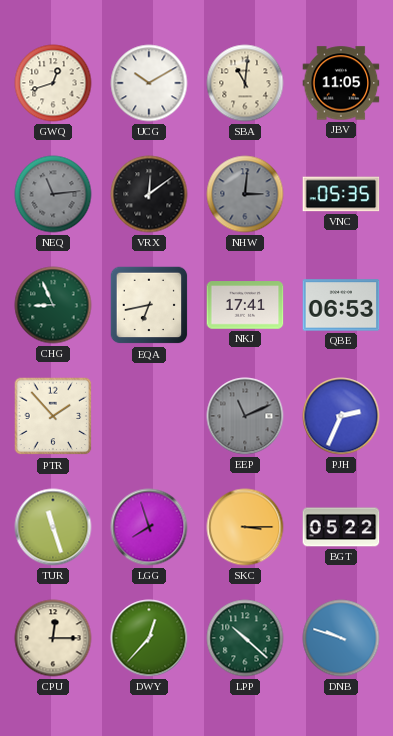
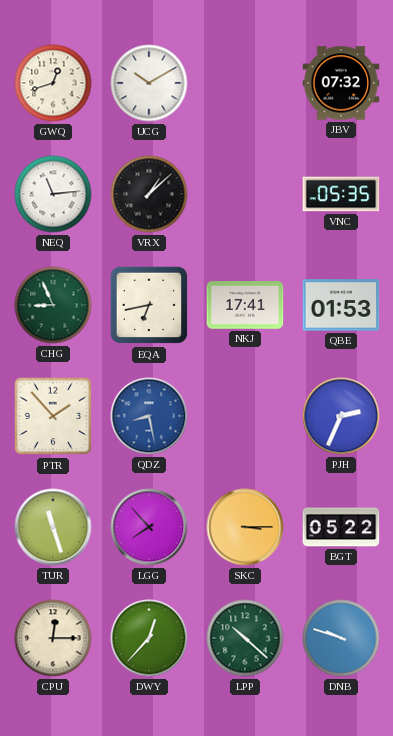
SBA: 11:01 -> none
JBV: 11:05 -> 07:32
NEQ dial: grey -> white
VRX: 12:09 -> 1:08
NHW: 3:01 -> none
QBE: 06:53 -> 01:53
QDZ: none -> 8:28
EEP: 11:11 -> none
LGG: 7:57 -> 7:53
